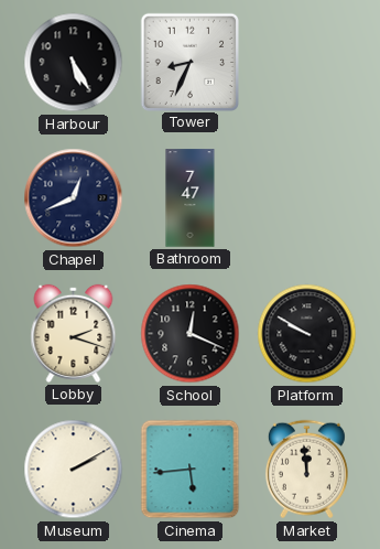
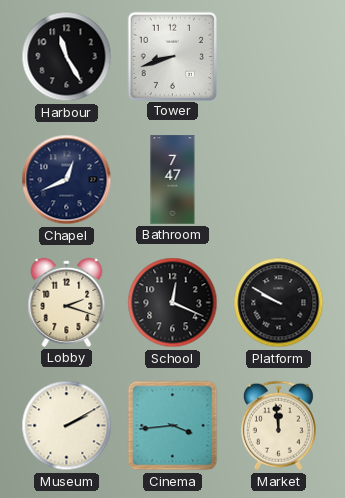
Harbour: 5:25 -> 11:25
Tower: 8:34 -> 8:42
Cinema: 5:44 -> 3:44
